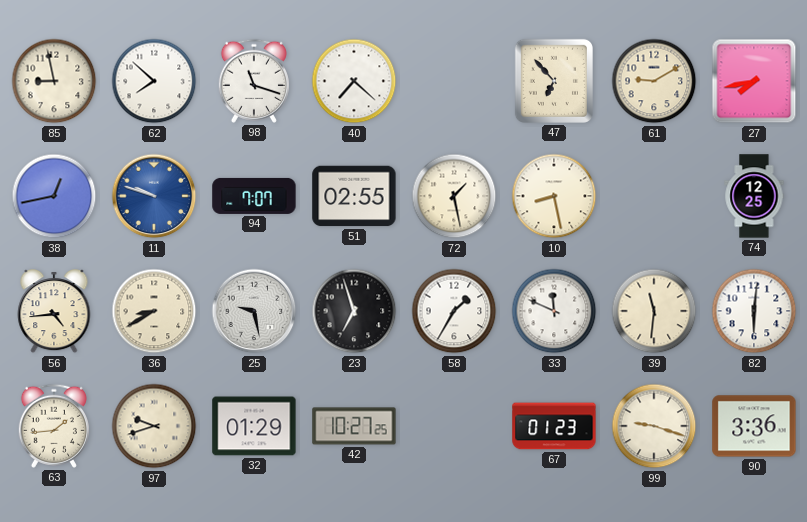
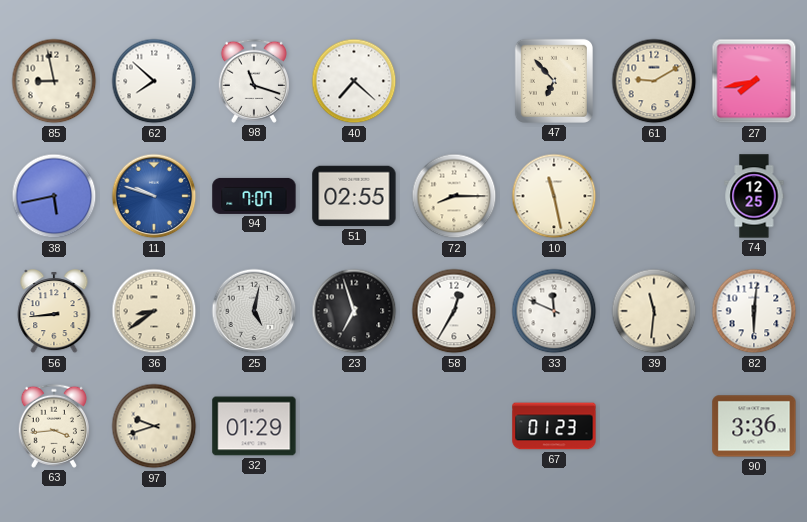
38: 12:43 -> 5:43
72: 1:28 -> 8:15
10: 8:28 -> 11:28
56: 4:44 -> 8:44
36: 8:40 -> 8:39
25: 9:28 -> 5:02
58: 1:35 -> 12:35
63: 1:44 -> 3:44
42: 10:27 -> none
99: 9:18 -> none
